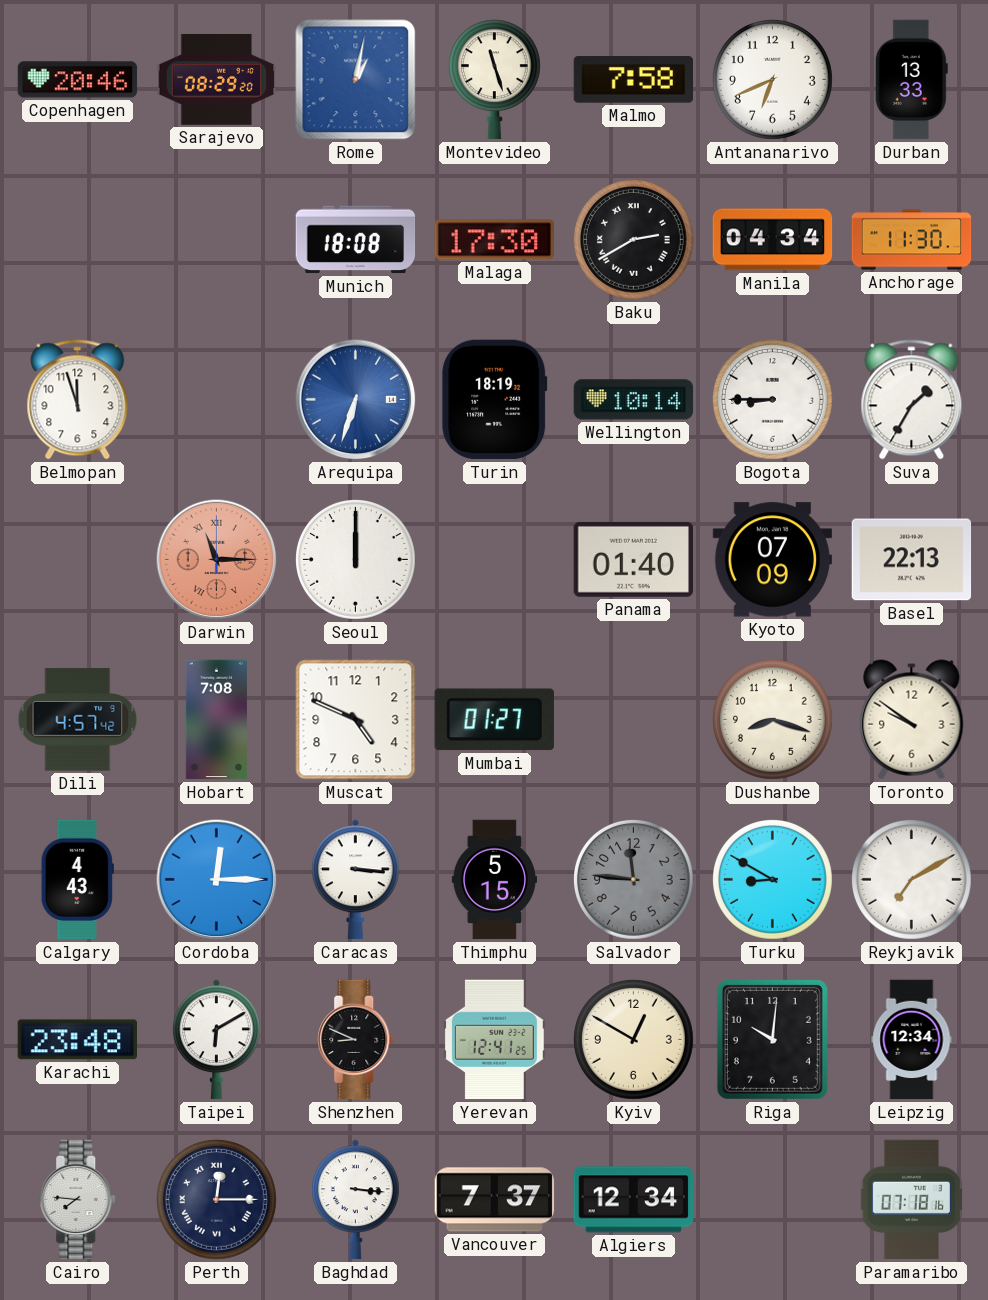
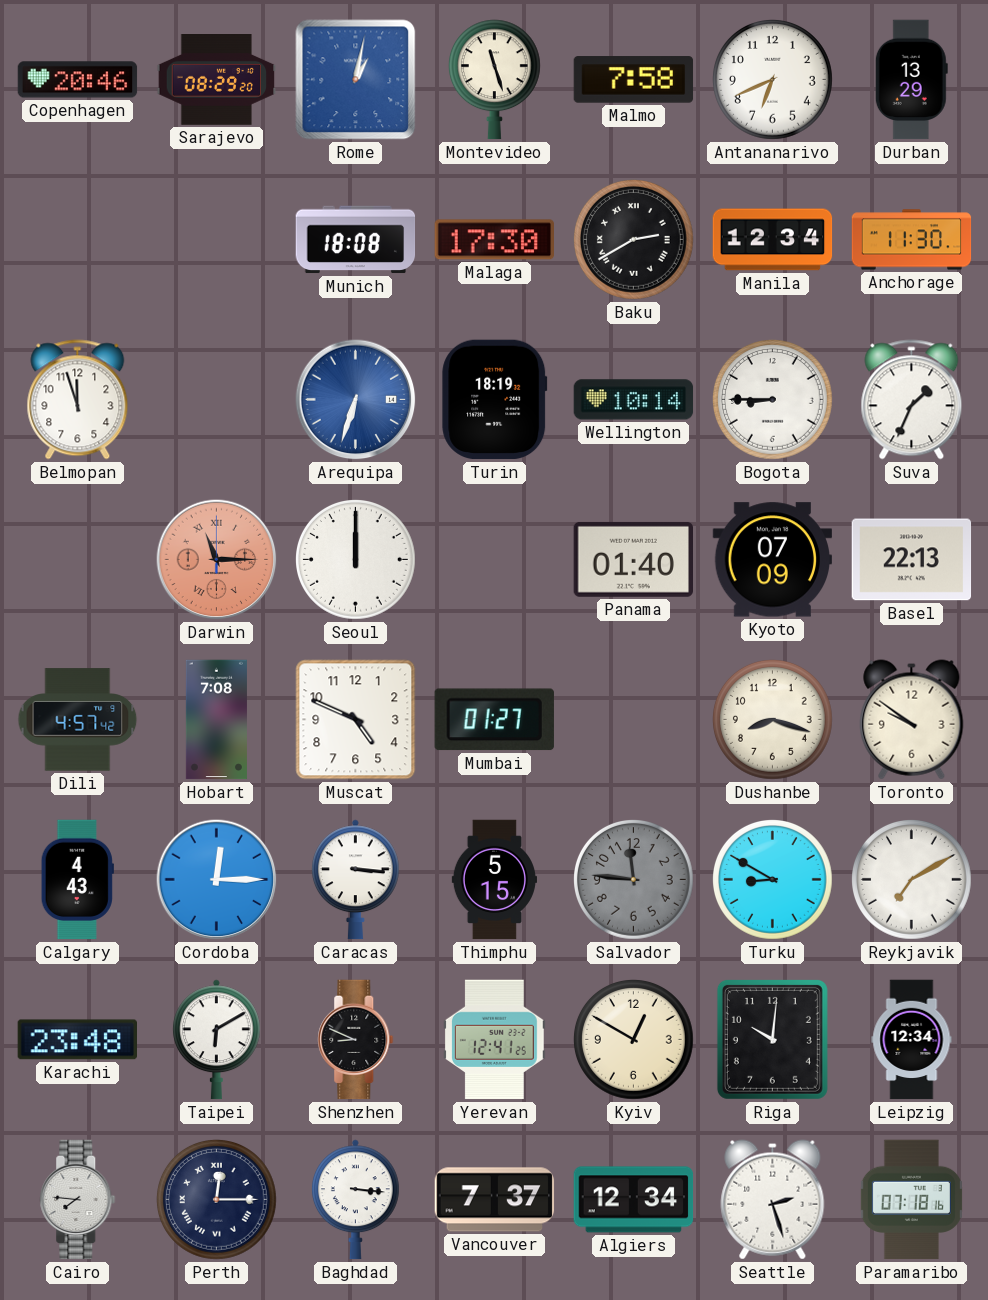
Durban: 13:33 -> 13:29
Manila: 04:34 -> 12:34
Suva: 1:35 -> 1:34
Seattle: none -> 2:27
